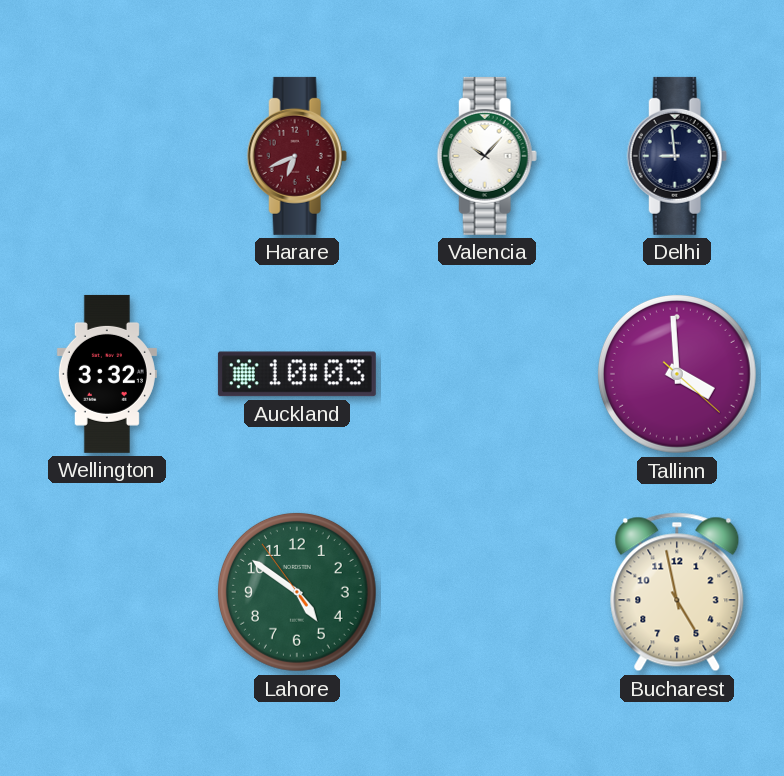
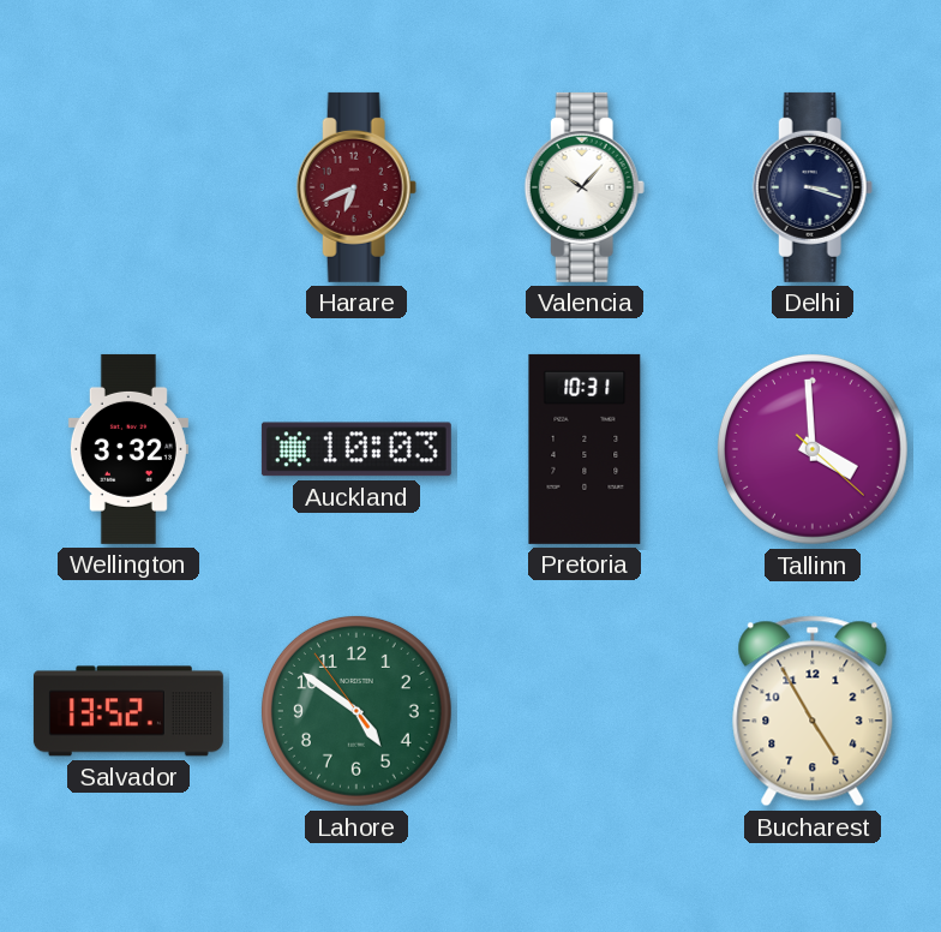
Delhi: 8:59 -> 3:18
Pretoria: none -> 10:31
Salvador: none -> 13:52
Bucharest: 4:58 -> 4:55
